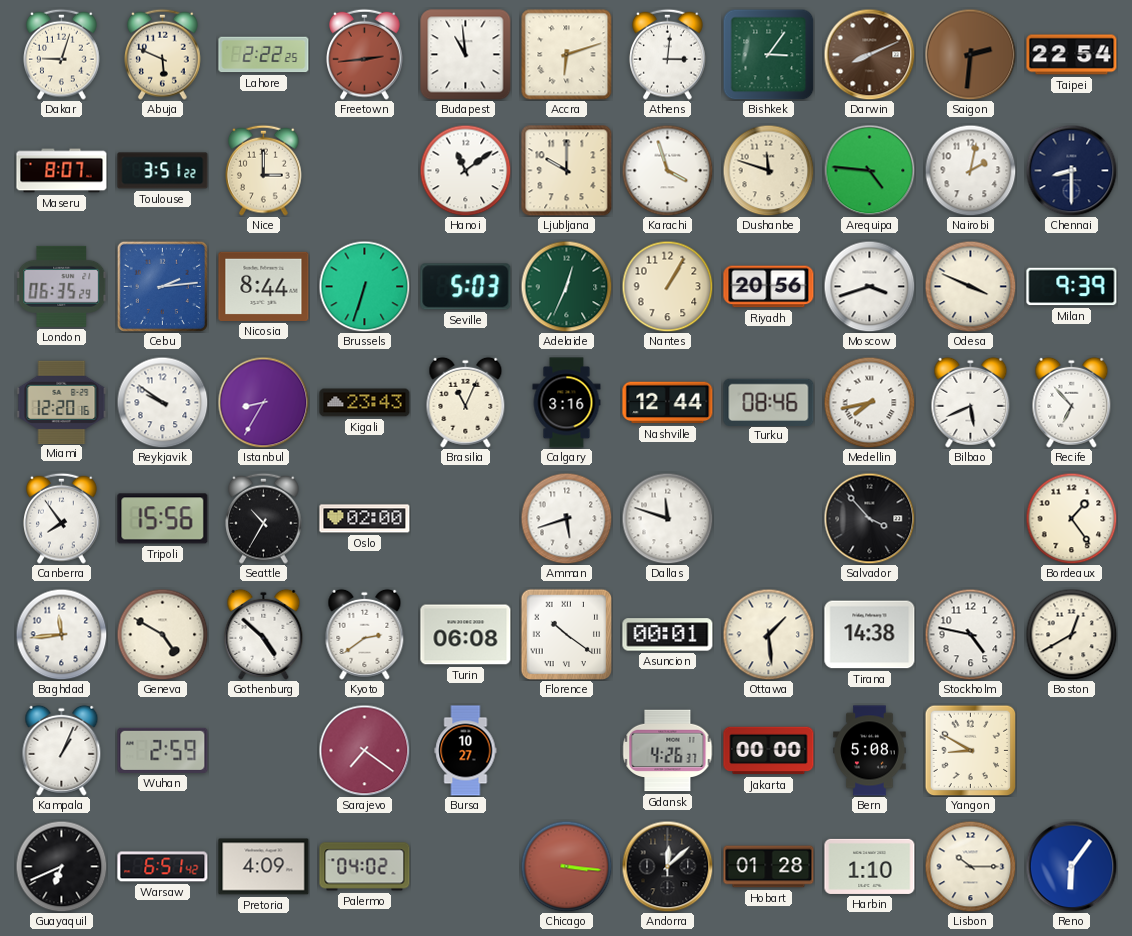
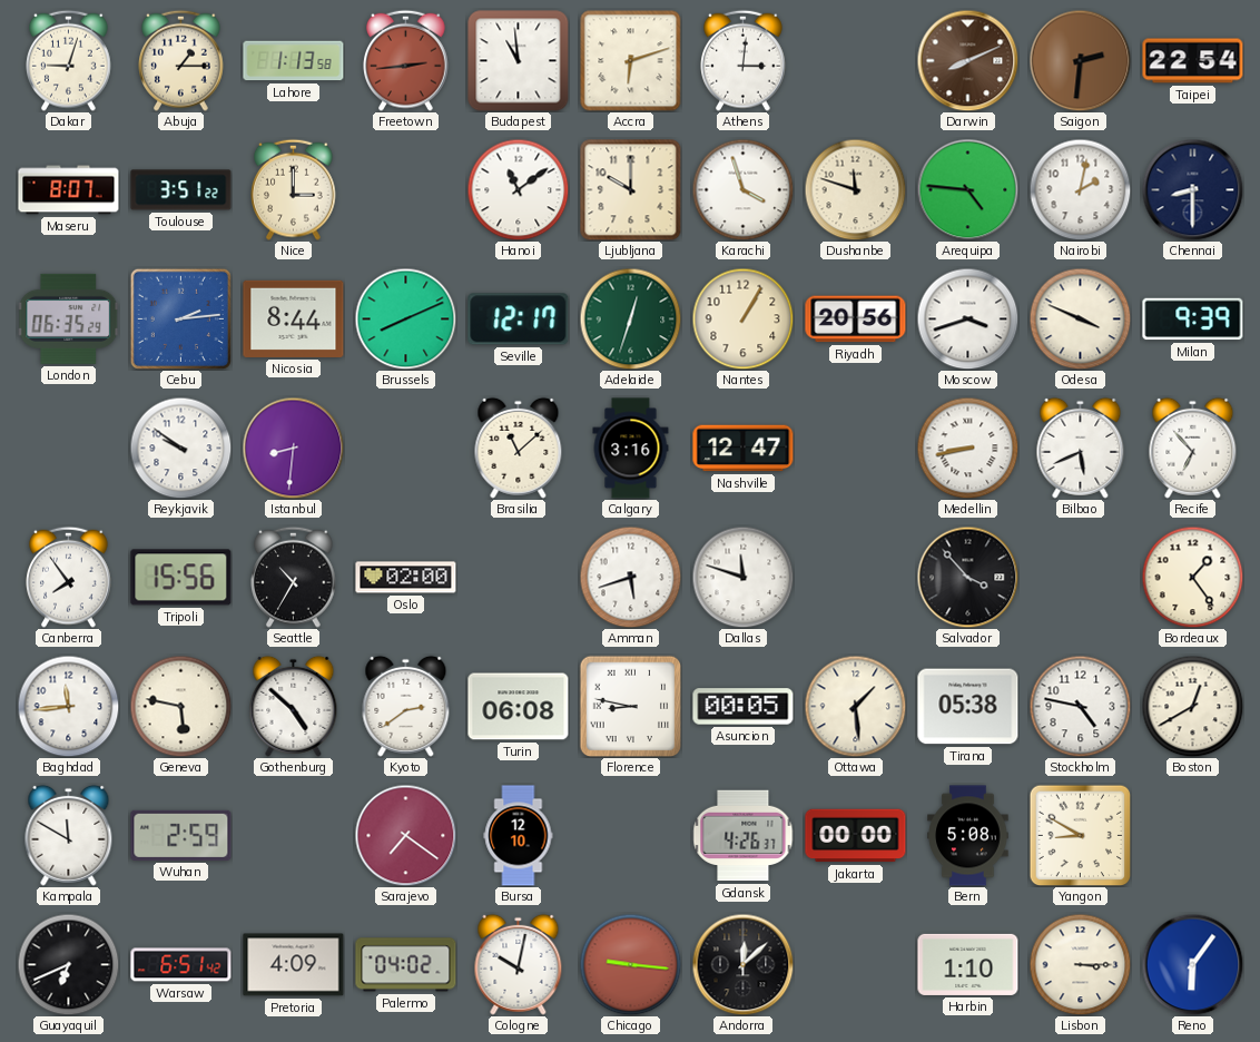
Abuja: 5:49 -> 1:15
Lahore: 2:22 -> 1:13
Bishkek: 3:06 -> none
Brussels: 6:33 -> 8:11
Seville: 5:03 -> 12:17
Adelaide: 12:34 -> 12:33
Miami: 12:20 -> none
Istanbul: 8:35 -> 8:31
Kigali: 23:43 -> none
Brasilia: 11:04 -> 11:08
Nashville: 12:44 -> 12:47
Turku: 08:46 -> none
Medellin: 7:43 -> 8:43
Geneva: 4:50 -> 5:47
Florence: 10:21 -> 8:47
Asuncion: 00:01 -> 00:05
Tirana: 14:38 -> 05:38
Kampala: 1:04 -> 11:50
Bursa: 10:27 -> 12:10
Cologne: none -> 10:02
Chicago: 3:16 -> 9:16
Hobart: 01:28 -> none
Lisbon: 10:15 -> 3:15
